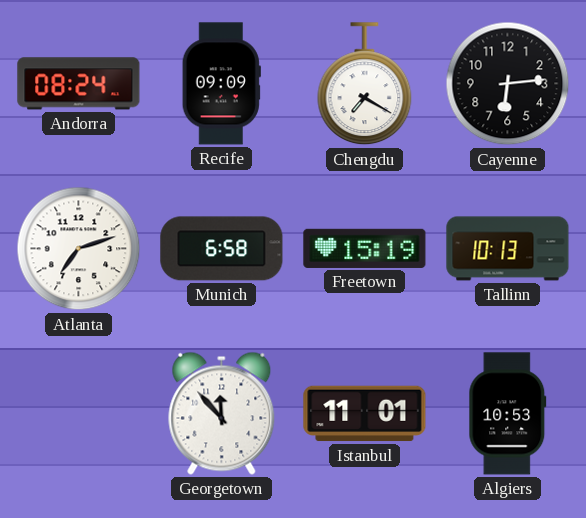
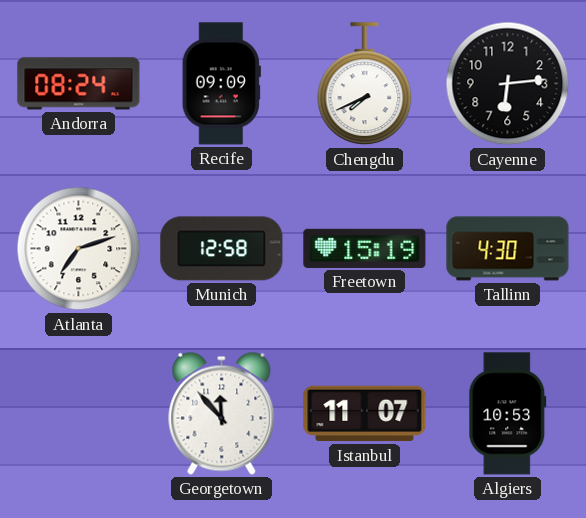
Chengdu: 7:20 -> 7:41
Munich: 6:58 -> 12:58
Tallinn: 10:13 -> 4:30
Istanbul: 11:01 -> 11:07
